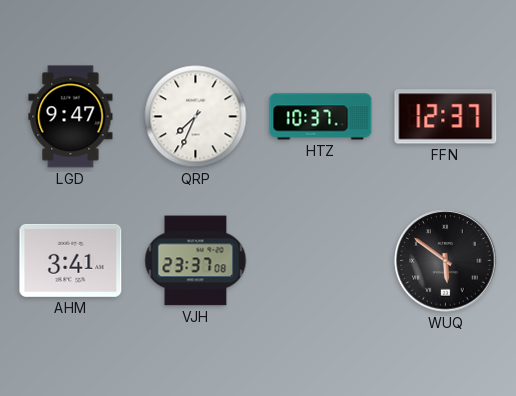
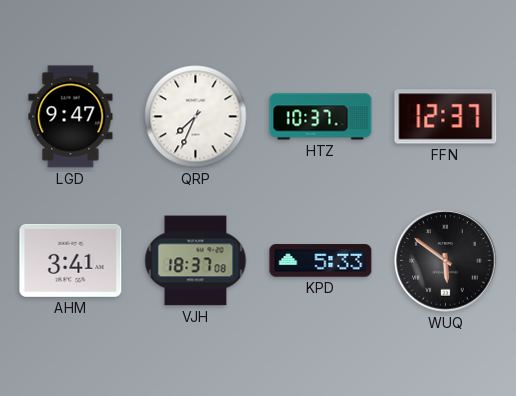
VJH: 23:37 -> 18:37
KPD: none -> 5:33
